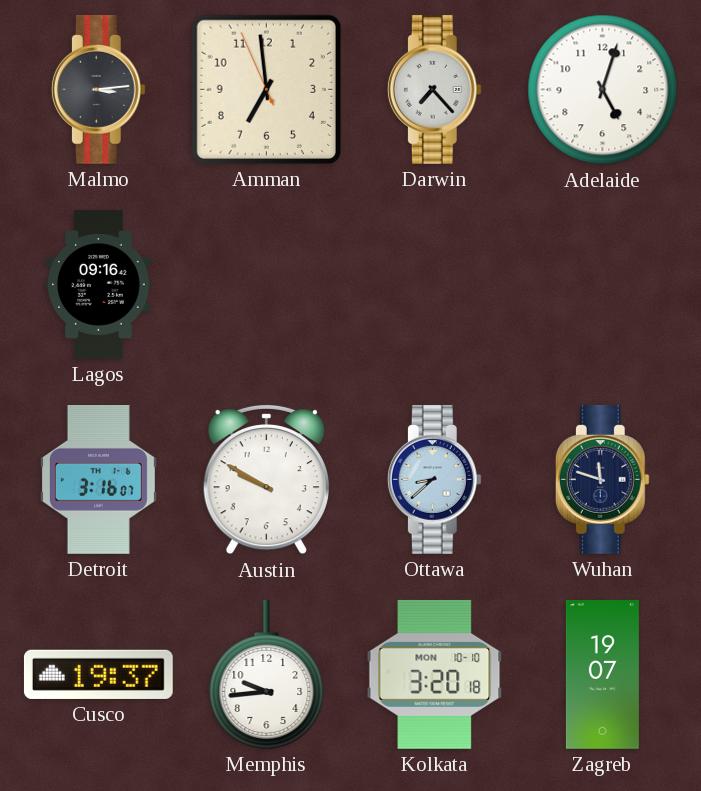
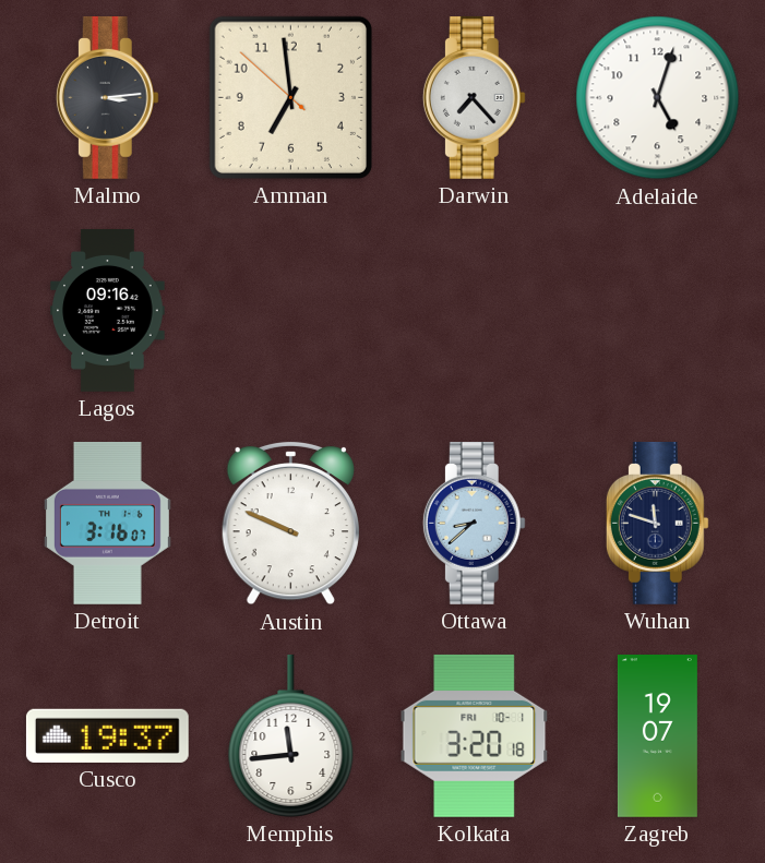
Amman: 6:58:56 -> 6:58:52
Austin: 9:50 -> 9:49
Memphis: 9:44 -> 11:44
Kolkata date: MON 10-10 -> FRI 10-1
